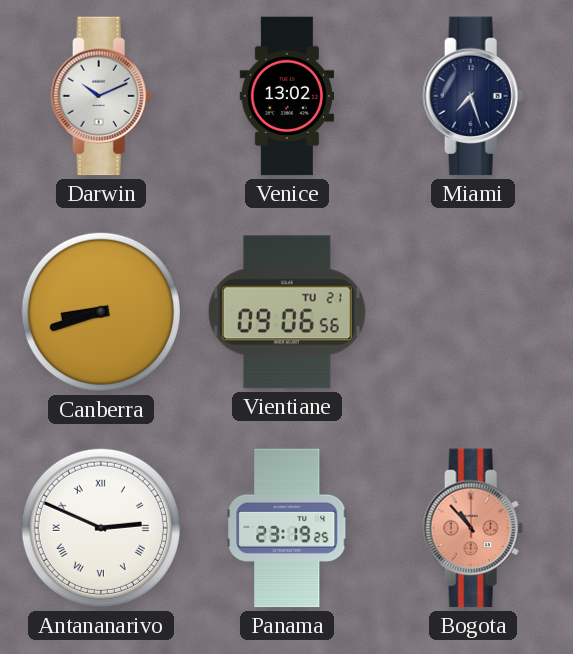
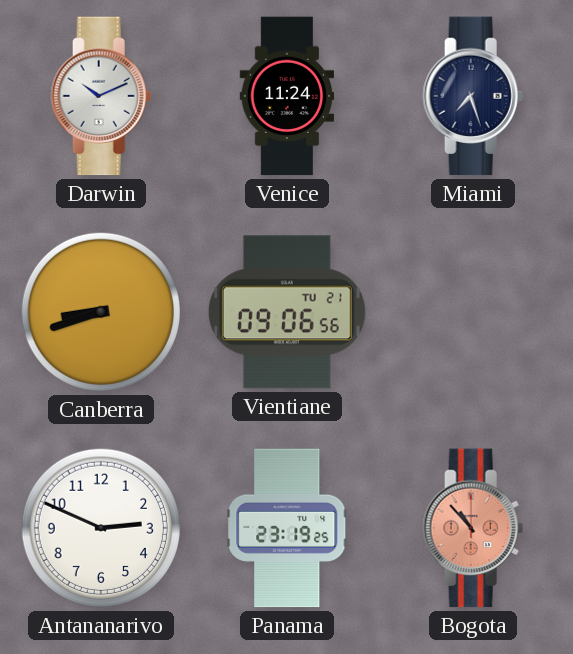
Venice: 13:02 -> 11:24
Antananarivo numerals: Roman -> Arabic
